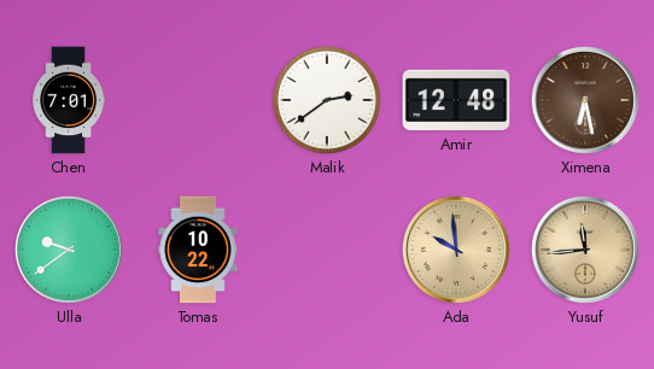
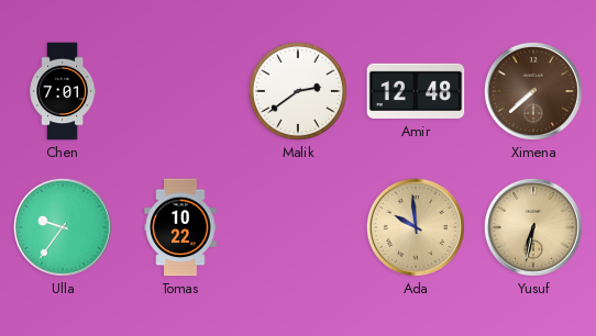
Ximena: 6:28 -> 7:38
Ulla: 9:39 -> 9:36
Yusuf: 11:44 -> 6:32
